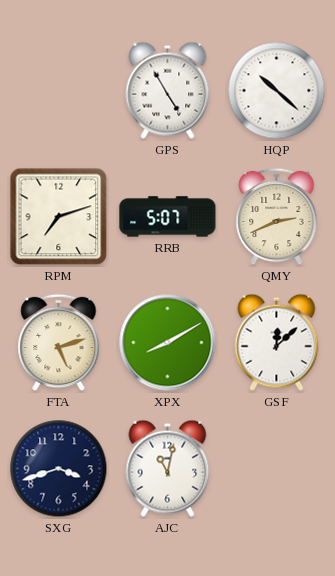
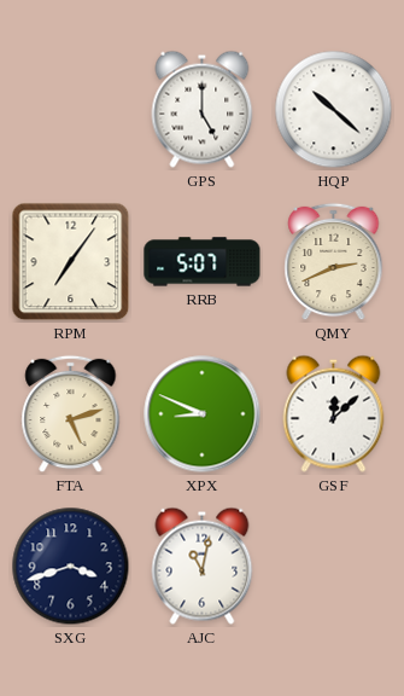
GPS: 4:55 -> 5:00
RPM: 7:12 -> 7:06
XPX: 8:10 -> 8:49
